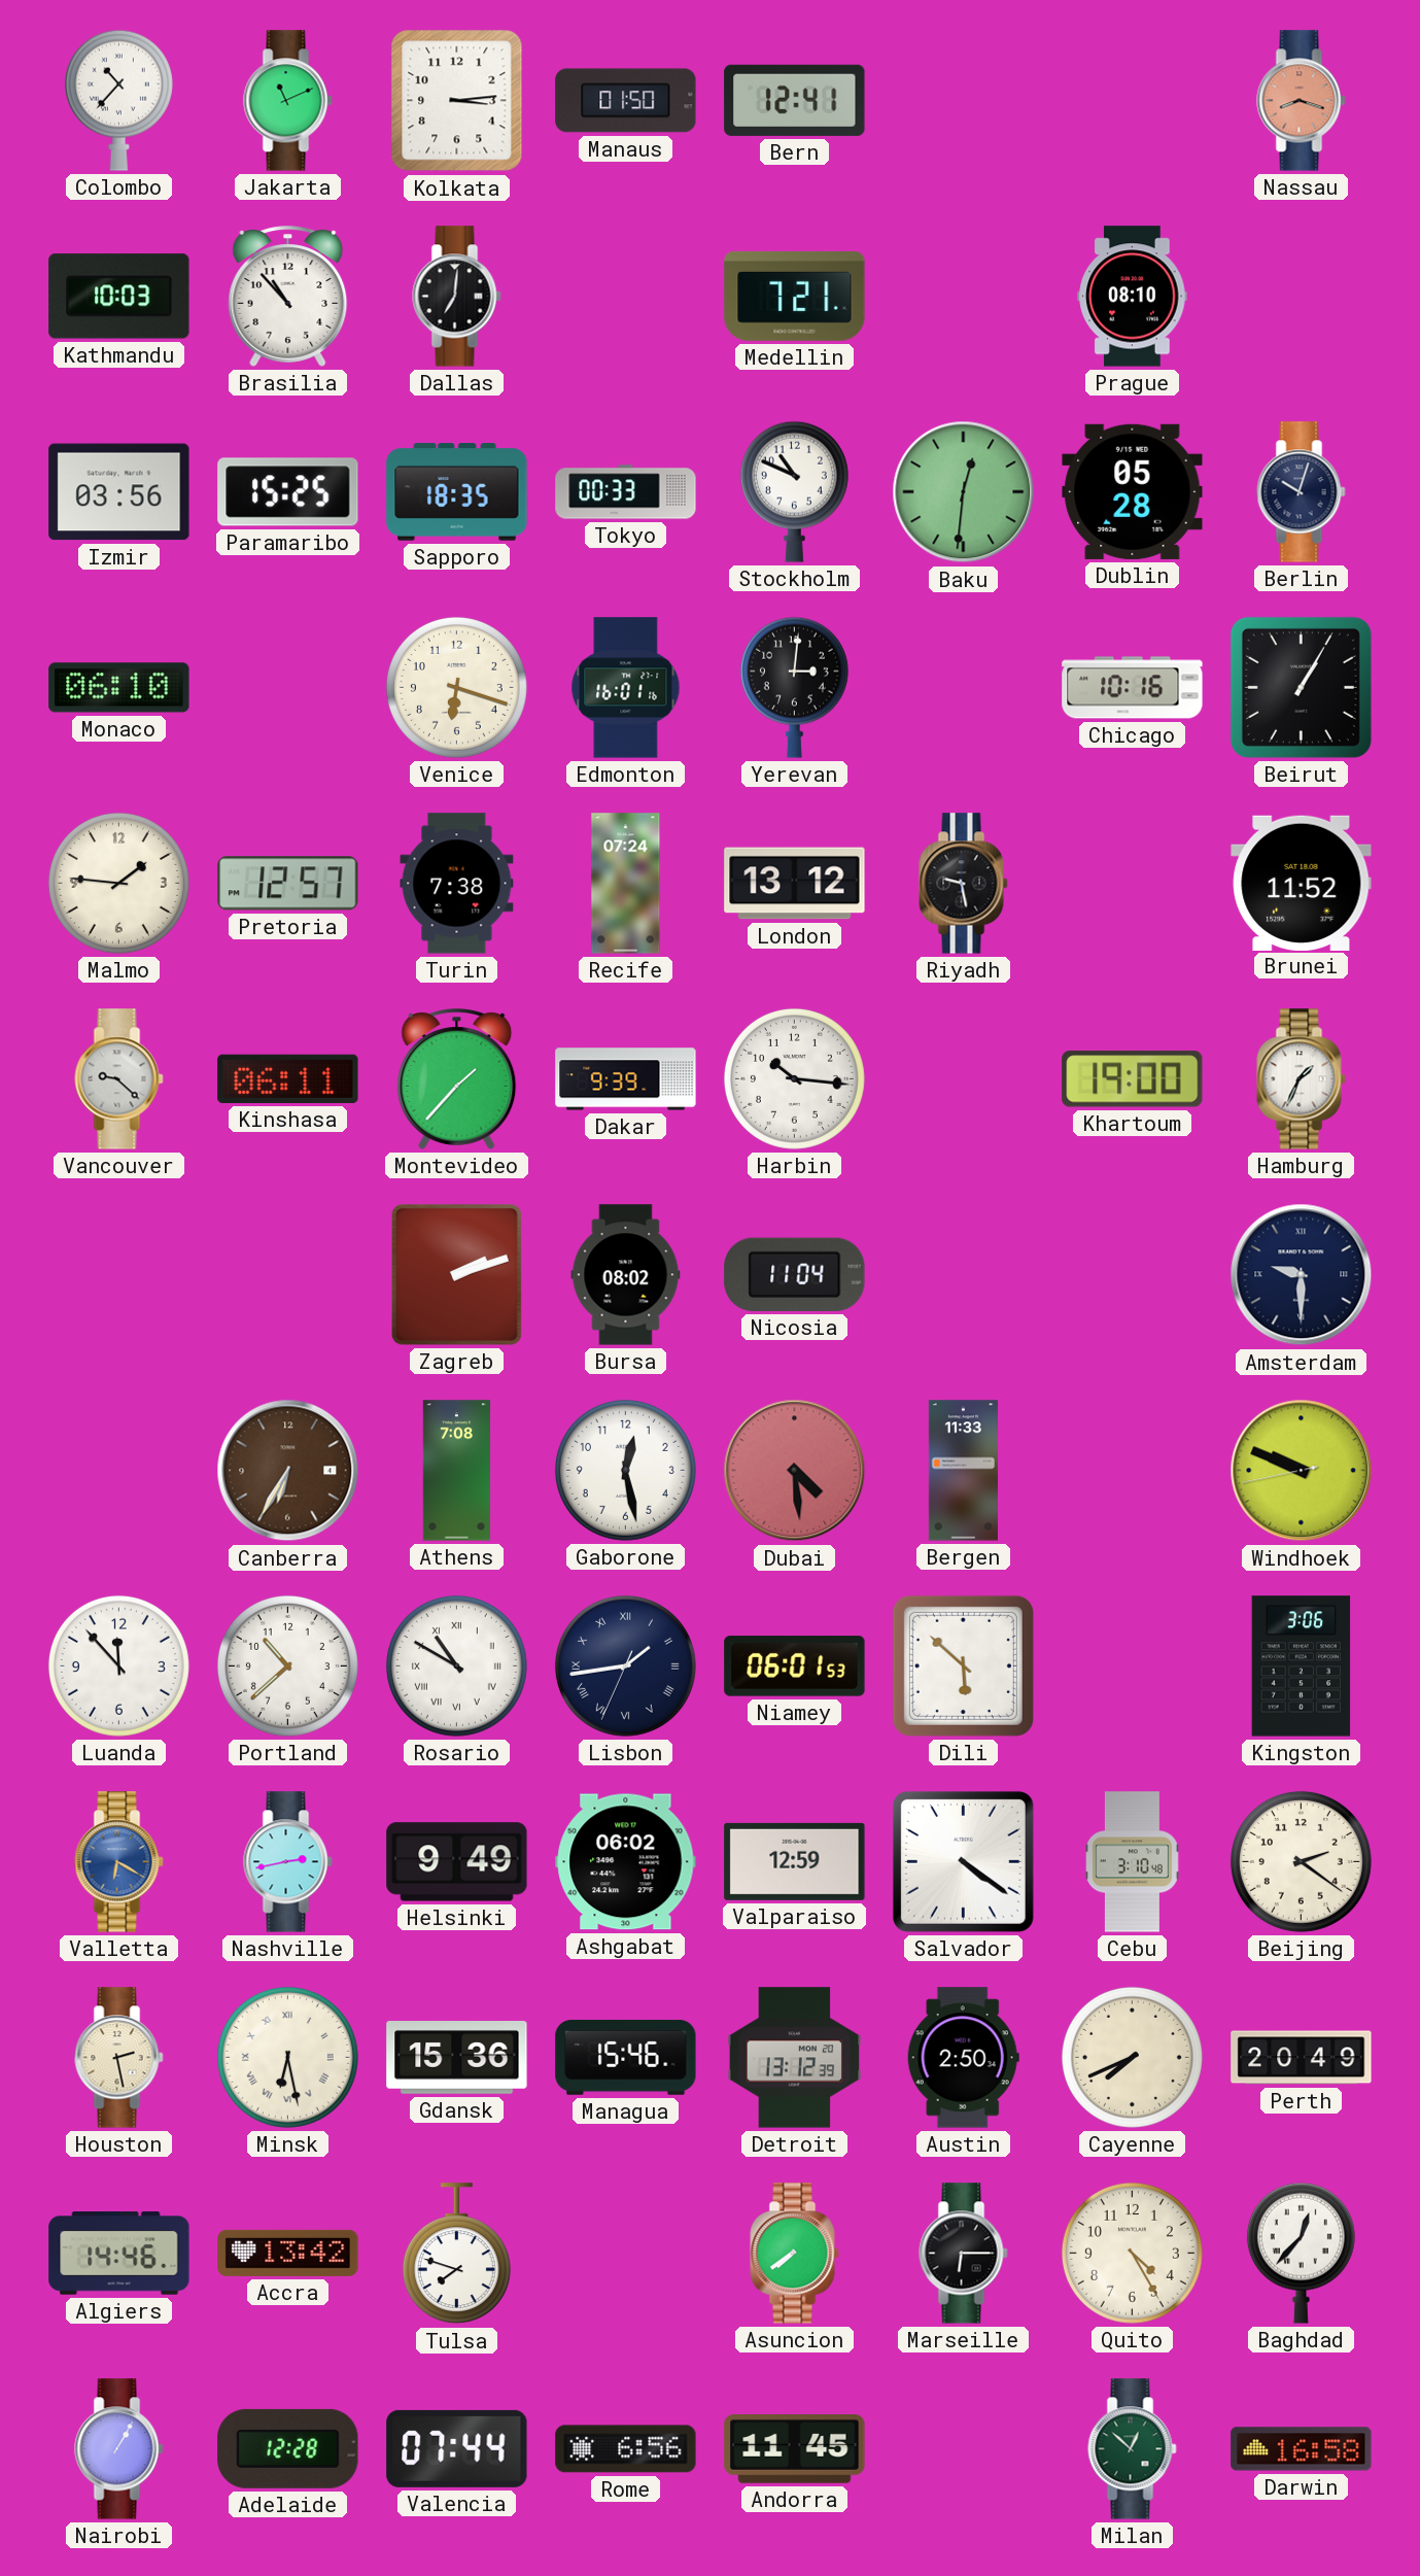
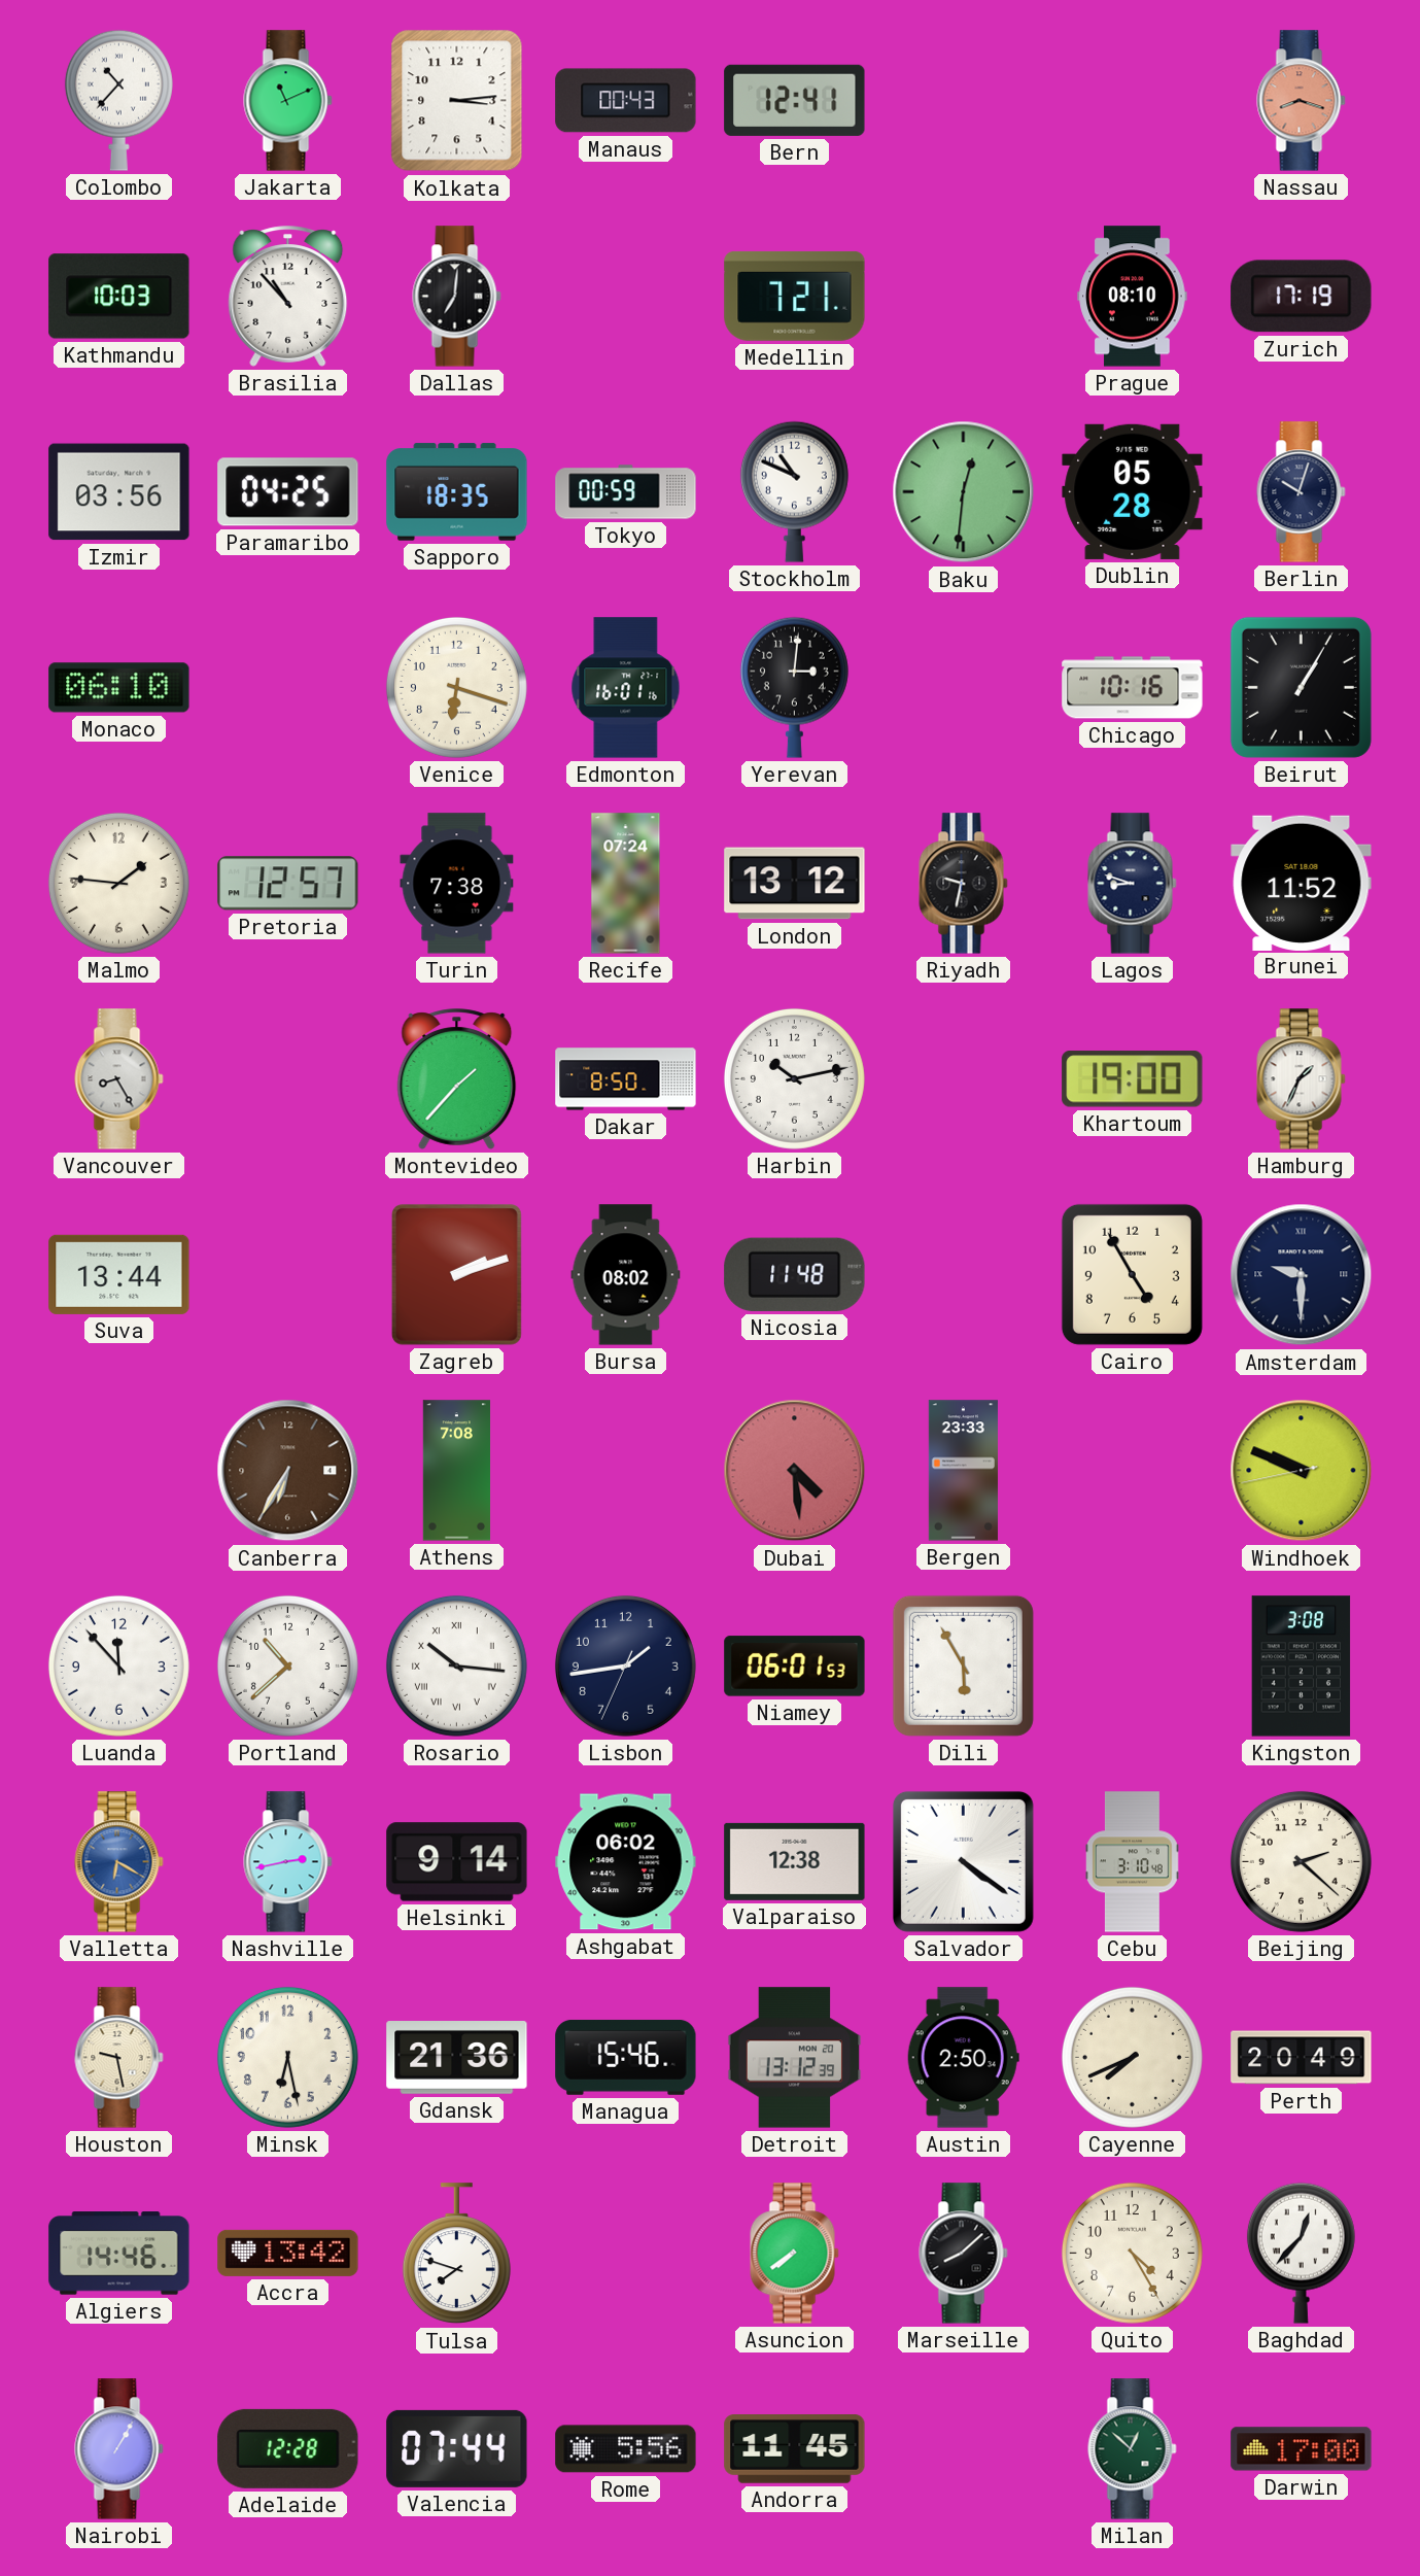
Manaus: 01:50 -> 00:43
Zurich: none -> 17:19
Paramaribo: 15:25 -> 04:25
Tokyo: 00:33 -> 00:59
Riyadh: 9:28 -> 9:32
Lagos: none -> 8:48
Vancouver: 9:22 -> 8:25
Kinshasa: 06:11 -> none
Dakar: 9:39 -> 8:50
Harbin: 10:16 -> 10:13
Suva: none -> 13:44
Nicosia: 11:04 -> 11:48
Cairo: none -> 4:55
Gaborone: 12:28 -> none
Bergen: 11:33 -> 23:33
Rosario: 10:50 -> 10:16
Lisbon numerals: Roman -> Arabic
Dili: 5:52 -> 5:55
Kingston: 3:06 -> 3:08
Helsinki: 9:49 -> 9:14
Valparaiso: 12:59 -> 12:38
Beijing: 2:21 -> 2:22
Houston: 2:28 -> 9:28
Minsk numerals: Roman -> Arabic
Gdansk: 15:36 -> 21:36
Marseille: 6:15 -> 8:08
Rome: 6:56 -> 5:56
Darwin: 16:58 -> 17:00
